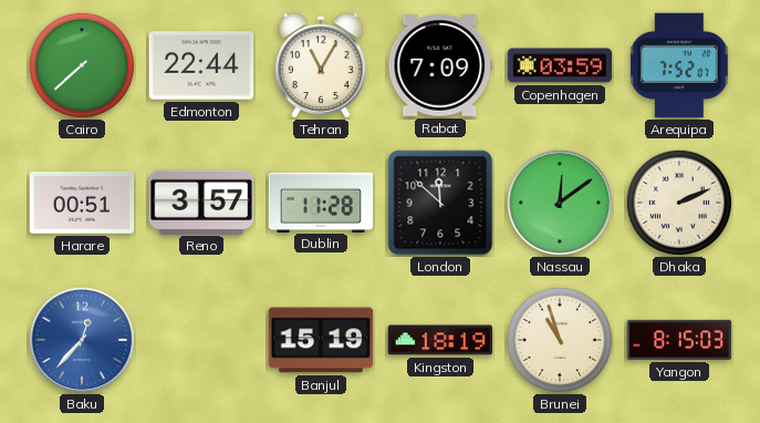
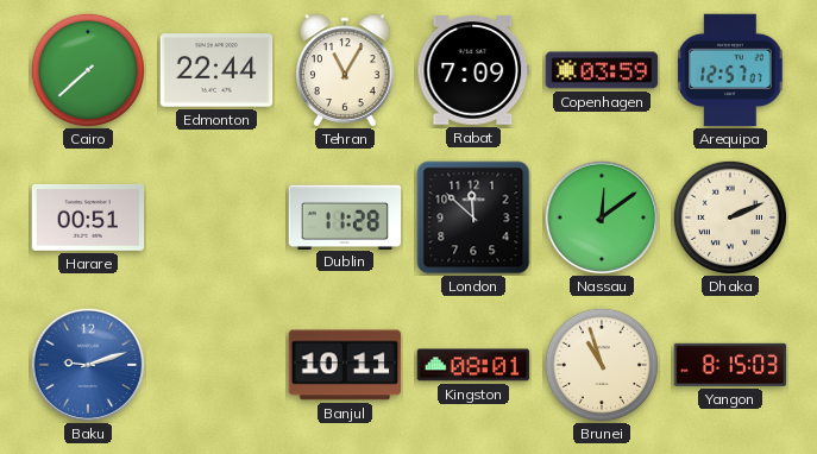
Arequipa: 7:52 -> 12:57
Reno: 3:57 -> none
Baku: 12:37 -> 9:12
Banjul: 15:19 -> 10:11
Kingston: 18:19 -> 08:01
